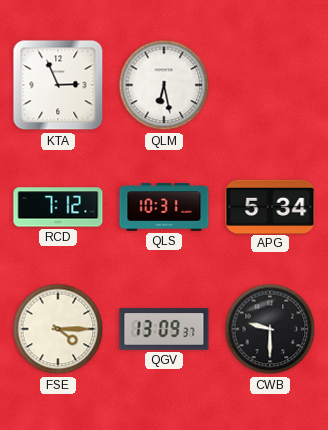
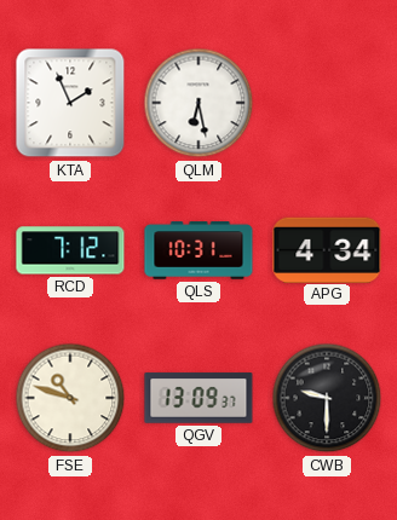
KTA: 2:56 -> 1:56
APG: 5:34 -> 4:34
FSE: 4:15 -> 10:48
